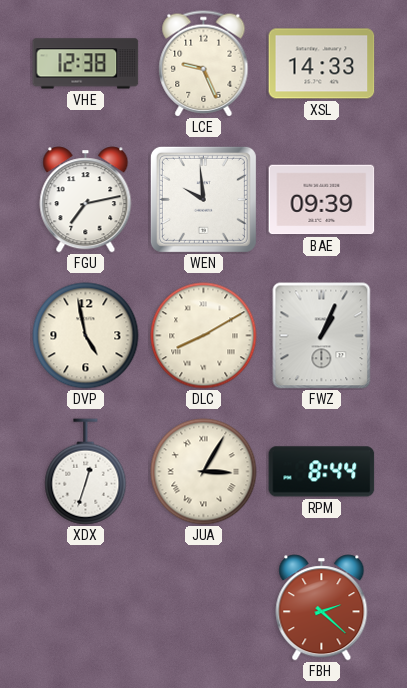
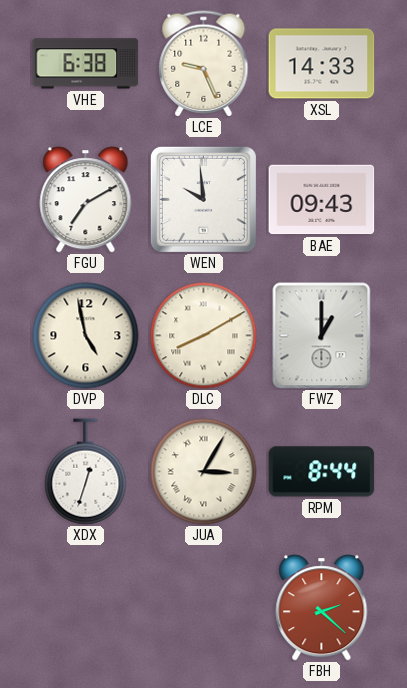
VHE: 12:38 -> 6:38
FGU: 7:13 -> 7:10
BAE: 09:39 -> 09:43
FWZ: 1:04 -> 1:00
